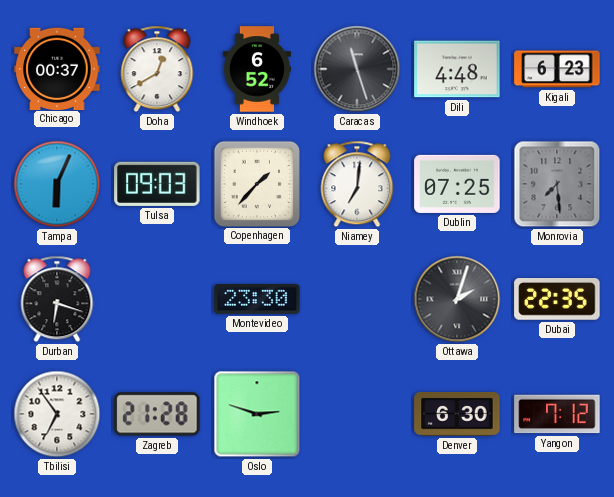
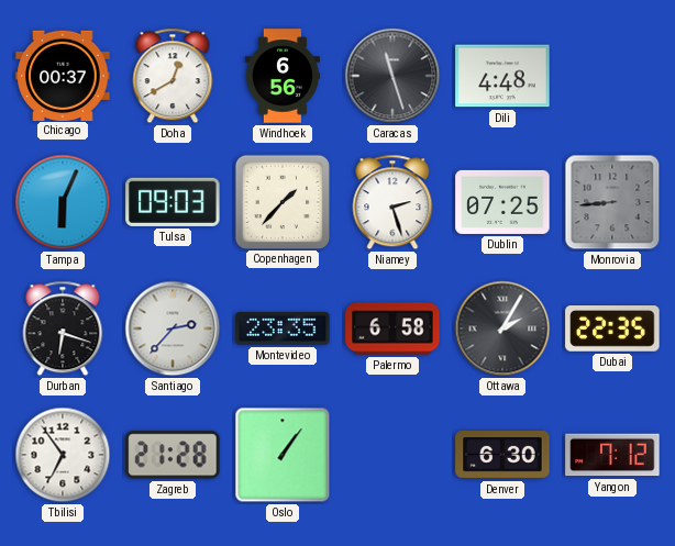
Windhoek: 6:52 -> 6:56
Kigali: 6:23 -> none
Niamey: 7:01 -> 2:27
Monrovia: 7:29 -> 8:44
Santiago: none -> 2:37
Montevideo: 23:30 -> 23:35
Palermo: none -> 6:58
Ottawa: 2:03 -> 2:05
Oslo: 2:48 -> 1:06
